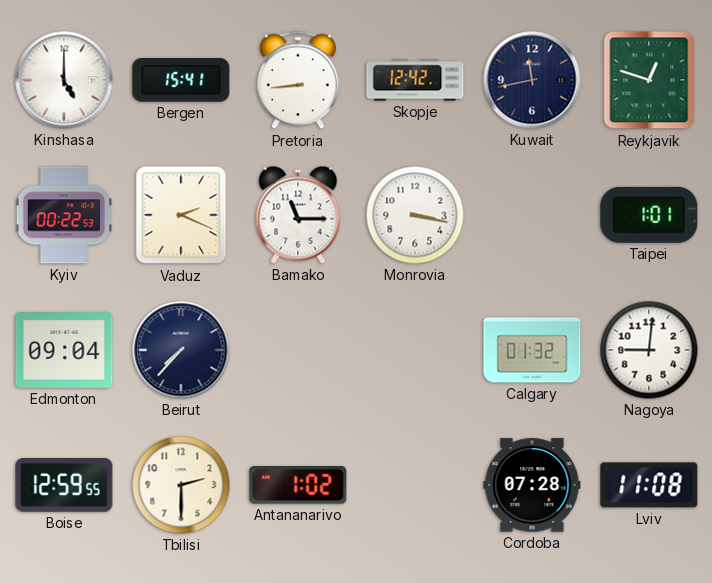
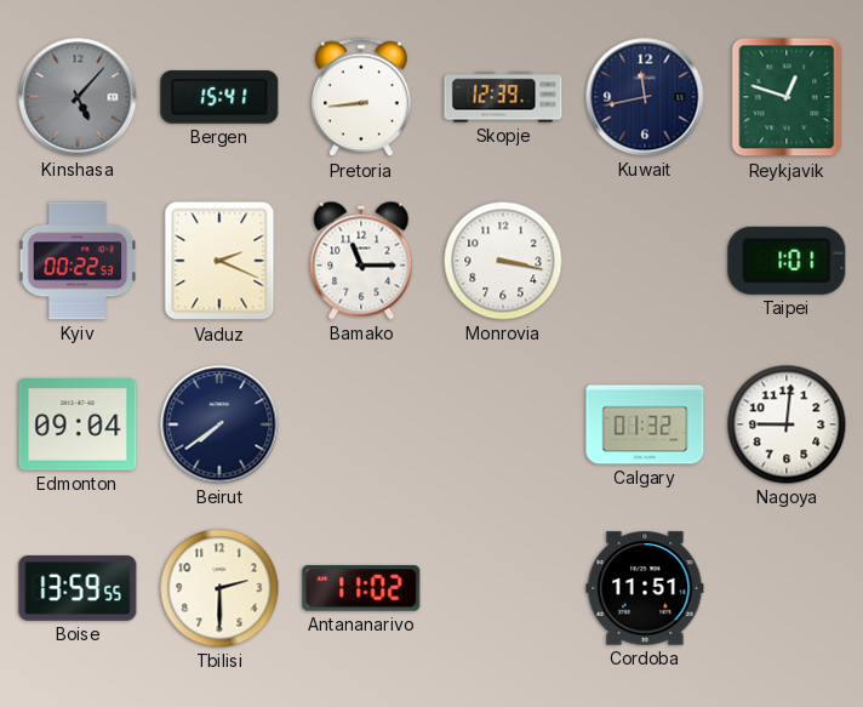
Kinshasa: 5:00 -> 5:07
Kinshasa dial: white -> grey
Skopje: 12:42 -> 12:39
Beirut: 7:37 -> 7:39
Boise: 12:59 -> 13:59
Antananarivo: 1:02 -> 11:02
Cordoba: 07:28 -> 11:51
Lviv: 11:08 -> none
